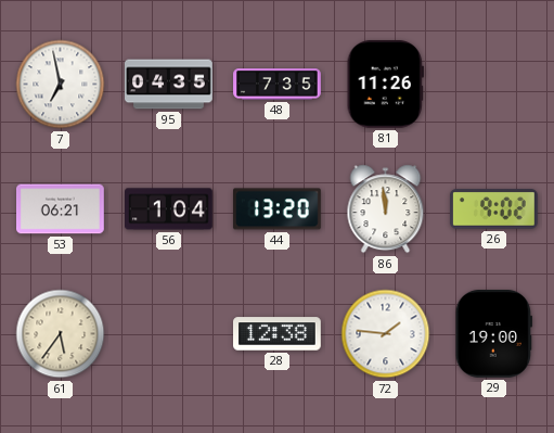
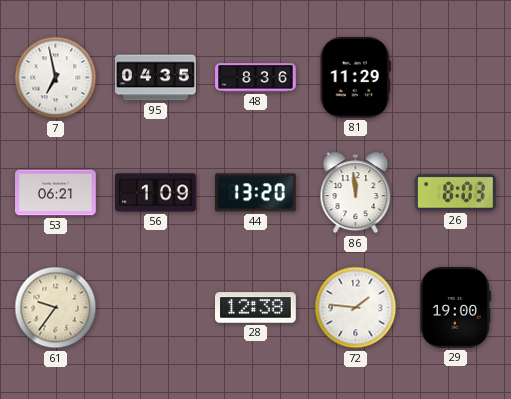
48: 7:35 -> 8:36
81: 11:26 -> 11:29
56: 1:04 -> 1:09
26: 9:02 -> 8:03
61: 5:36 -> 9:36
